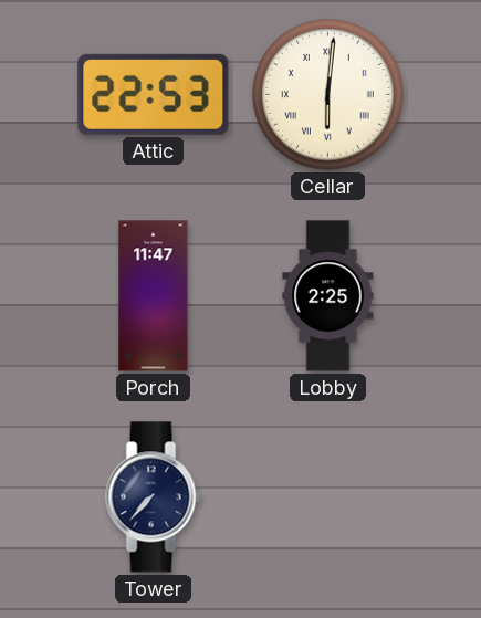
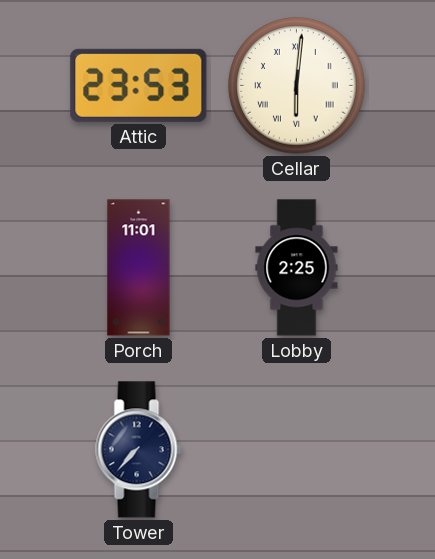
Attic: 22:53 -> 23:53
Porch: 11:47 -> 11:01
